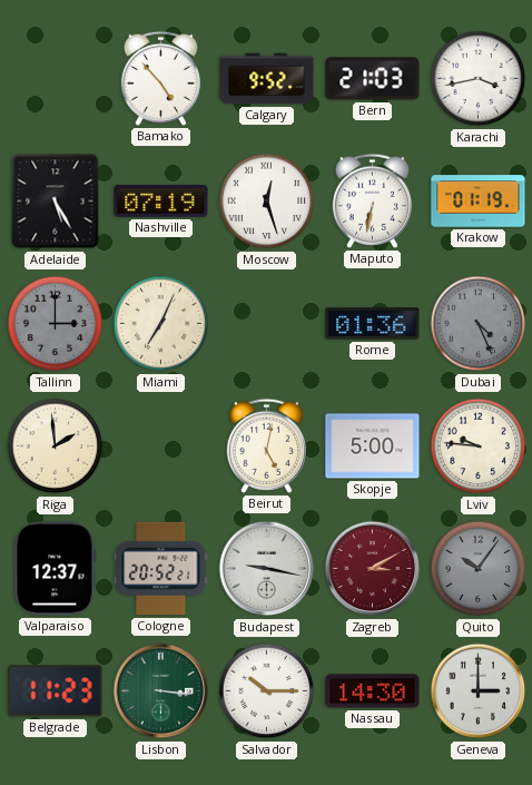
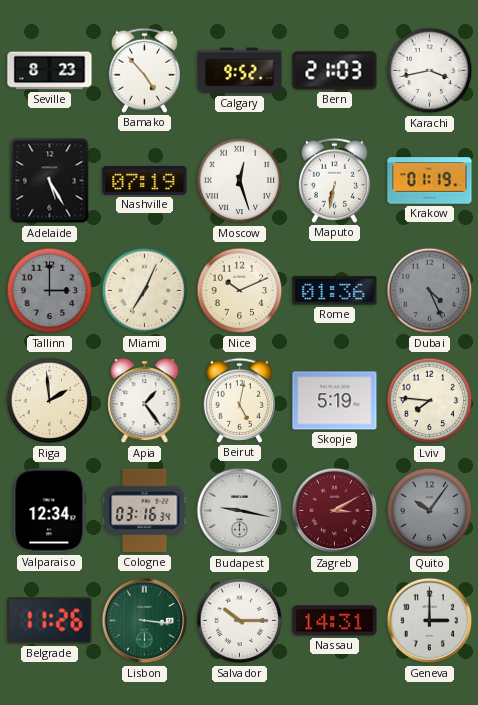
Seville: none -> 8:23
Nice: none -> 10:11
Apia: none -> 1:24
Skopje: 5:00 -> 5:19
Lviv: 9:46 -> 7:46
Valparaiso: 12:37 -> 12:34
Cologne: 20:52 -> 03:16
Belgrade: 11:23 -> 11:26
Nassau: 14:30 -> 14:31
